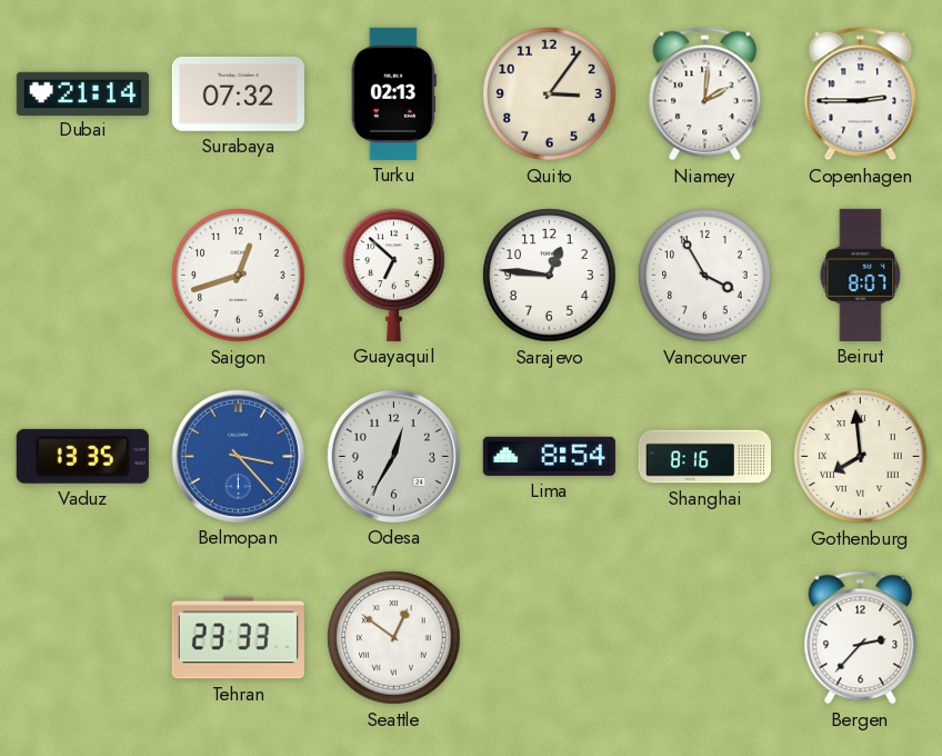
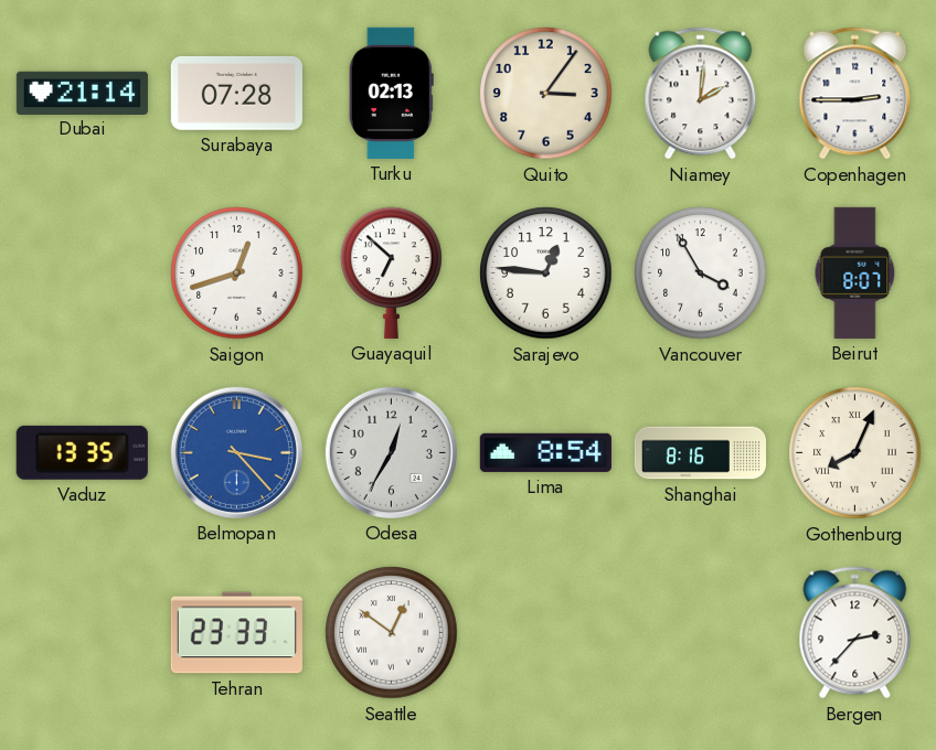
Surabaya: 07:32 -> 07:28
Gothenburg: 7:59 -> 8:04
